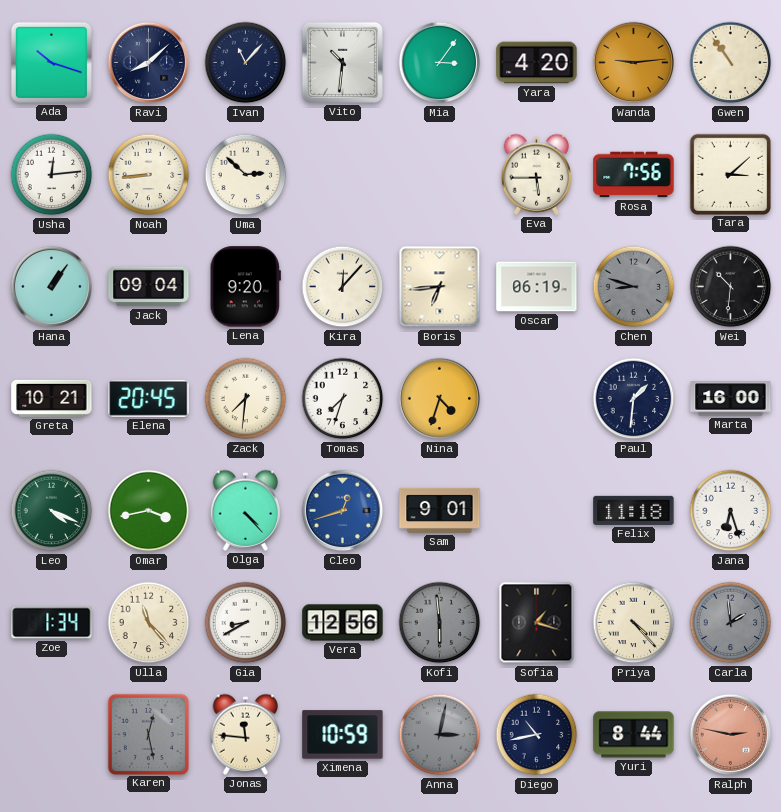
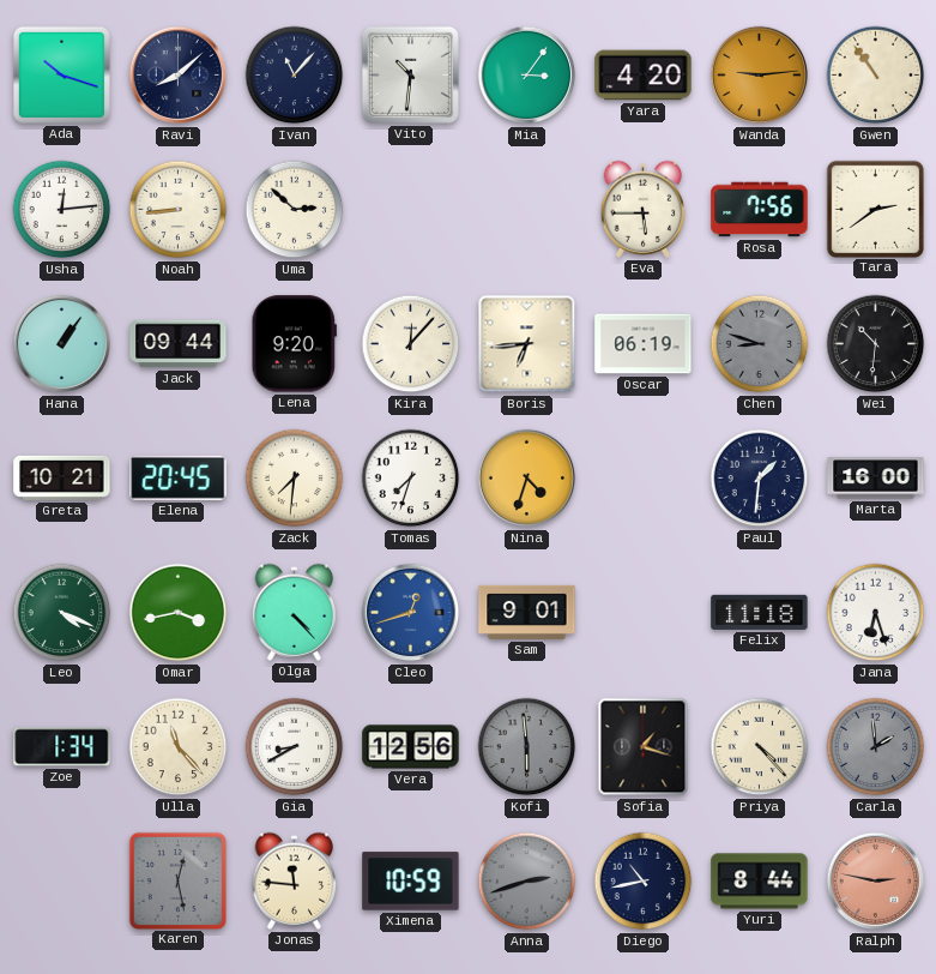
Tara: 3:08 -> 2:39
Jack: 09:04 -> 09:44
Anna: 3:02 -> 2:42
